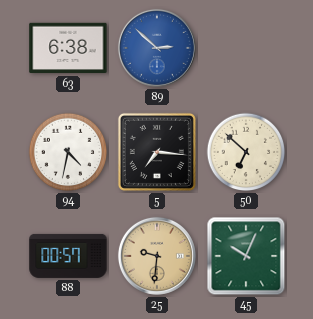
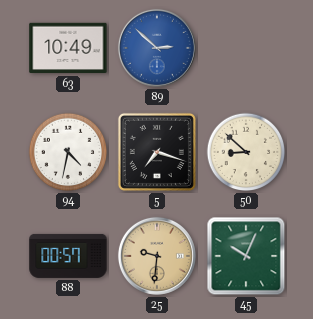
63: 6:38 -> 10:49
5: 7:16 -> 7:18
50: 6:52 -> 8:52
